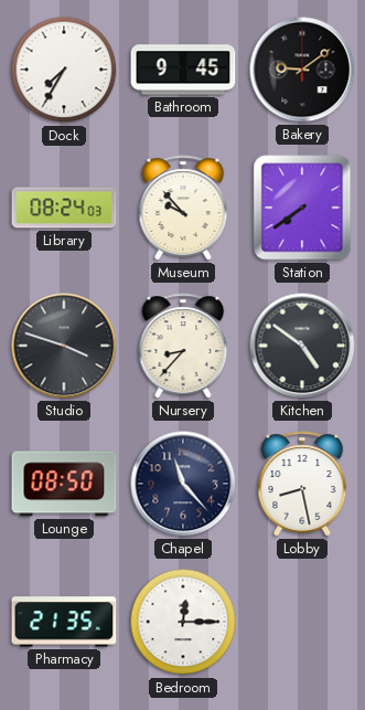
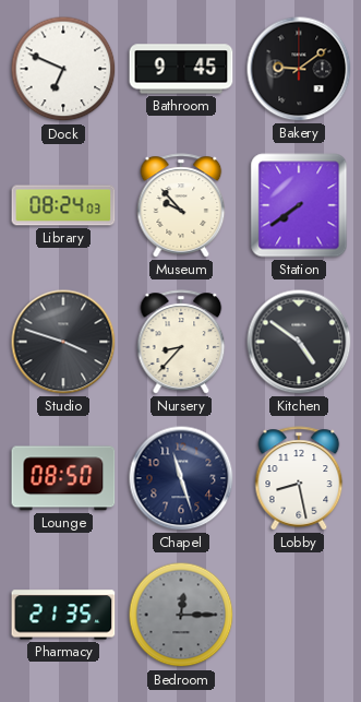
Dock: 7:35 -> 6:49
Chapel: 11:23 -> 11:27
Bedroom dial: white -> grey
